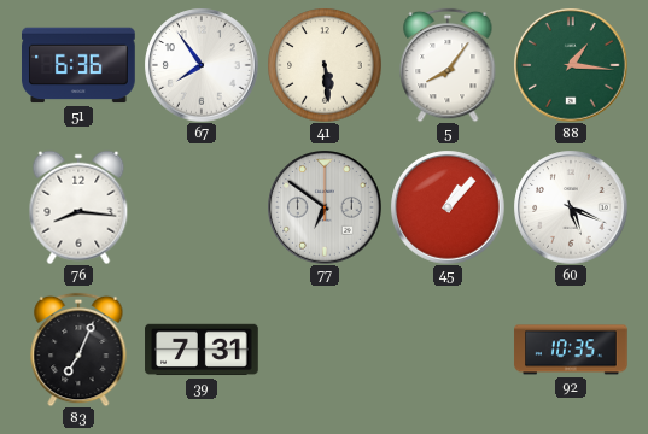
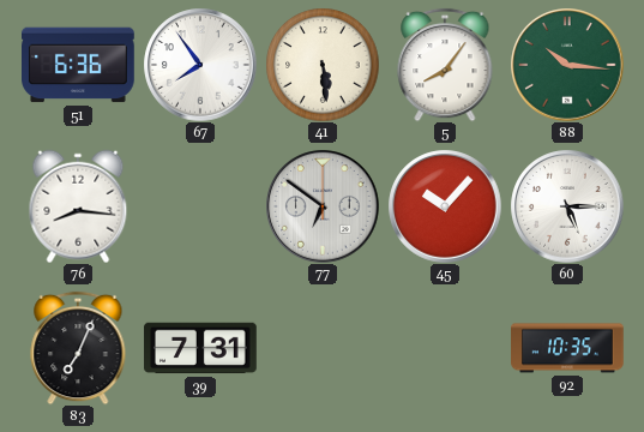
88: 1:16 -> 10:16
45: 1:07 -> 10:07
60: 5:19 -> 5:15
